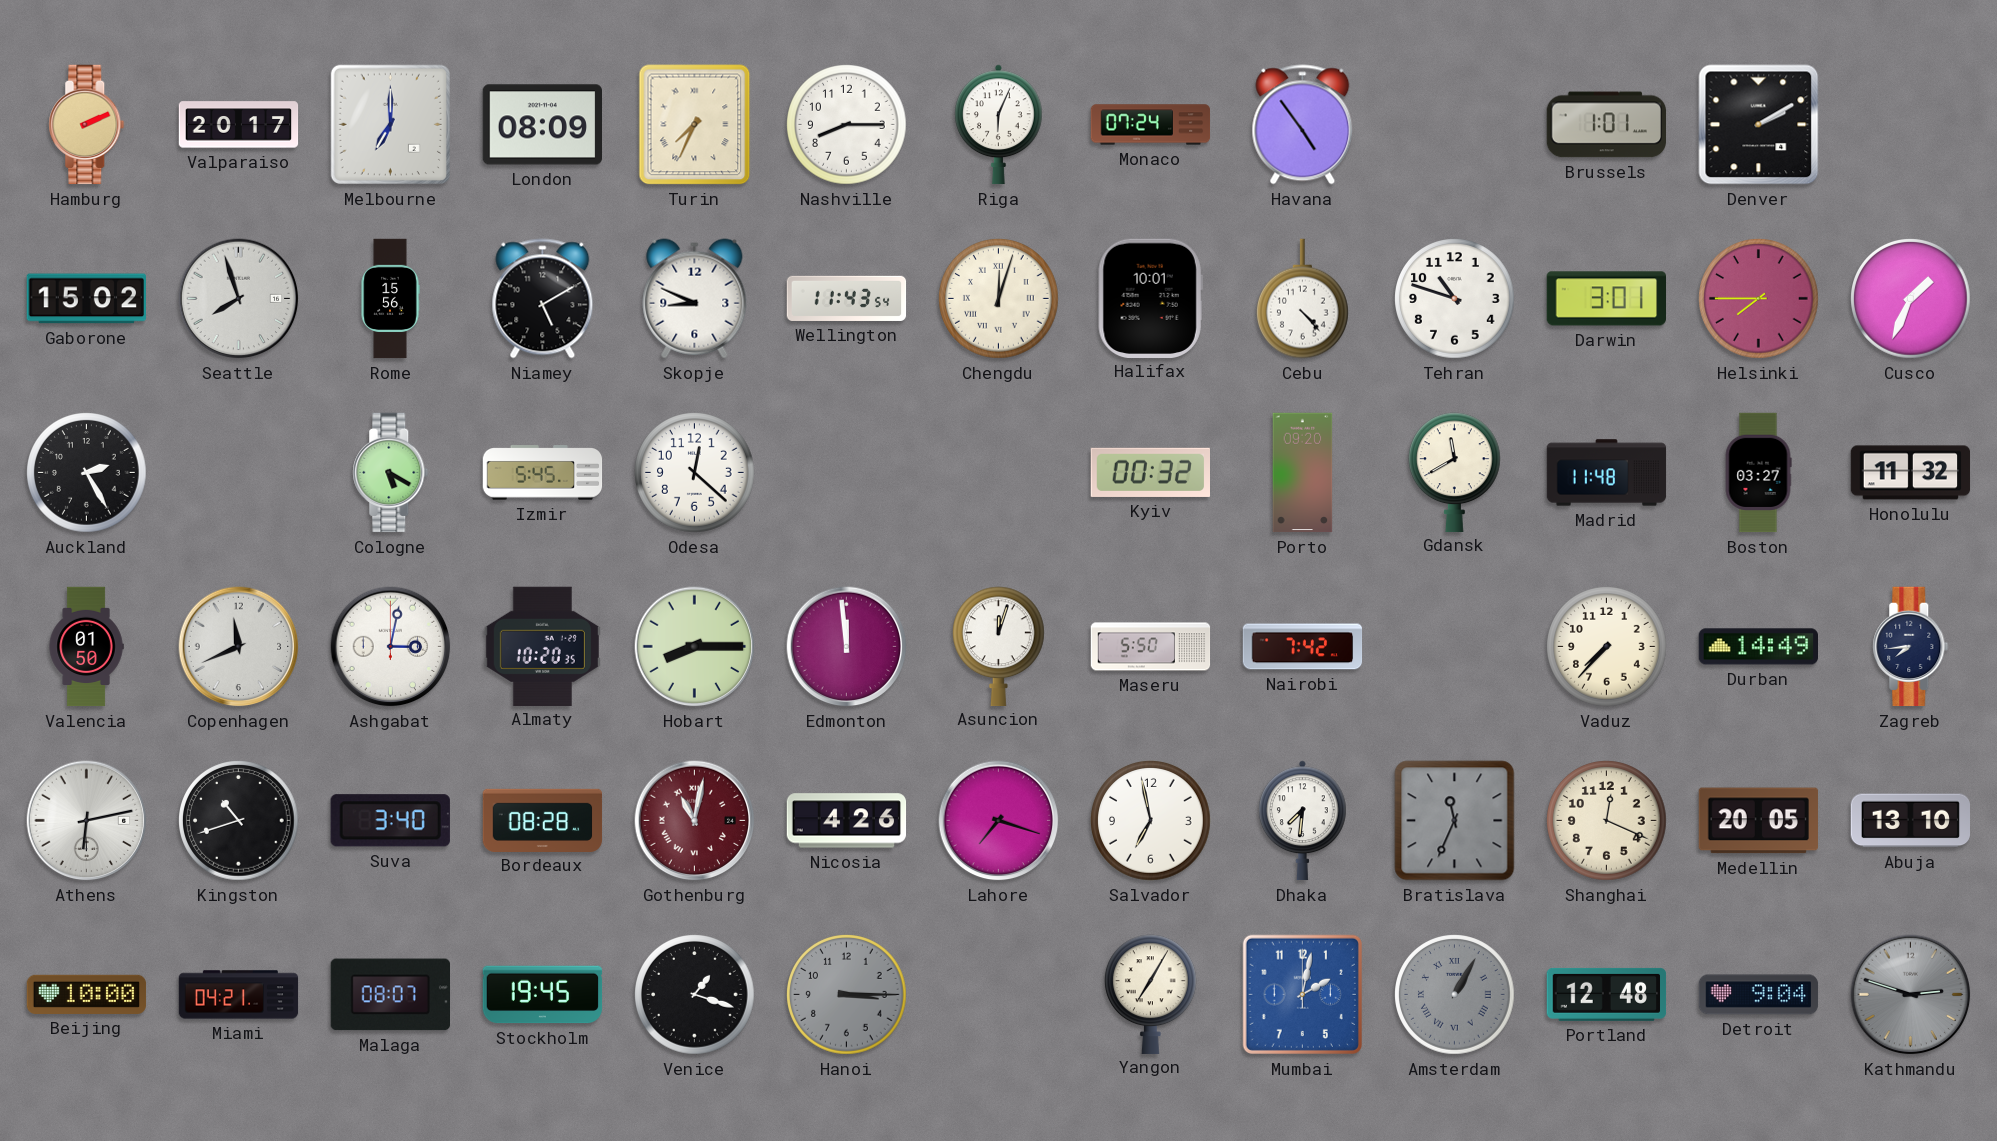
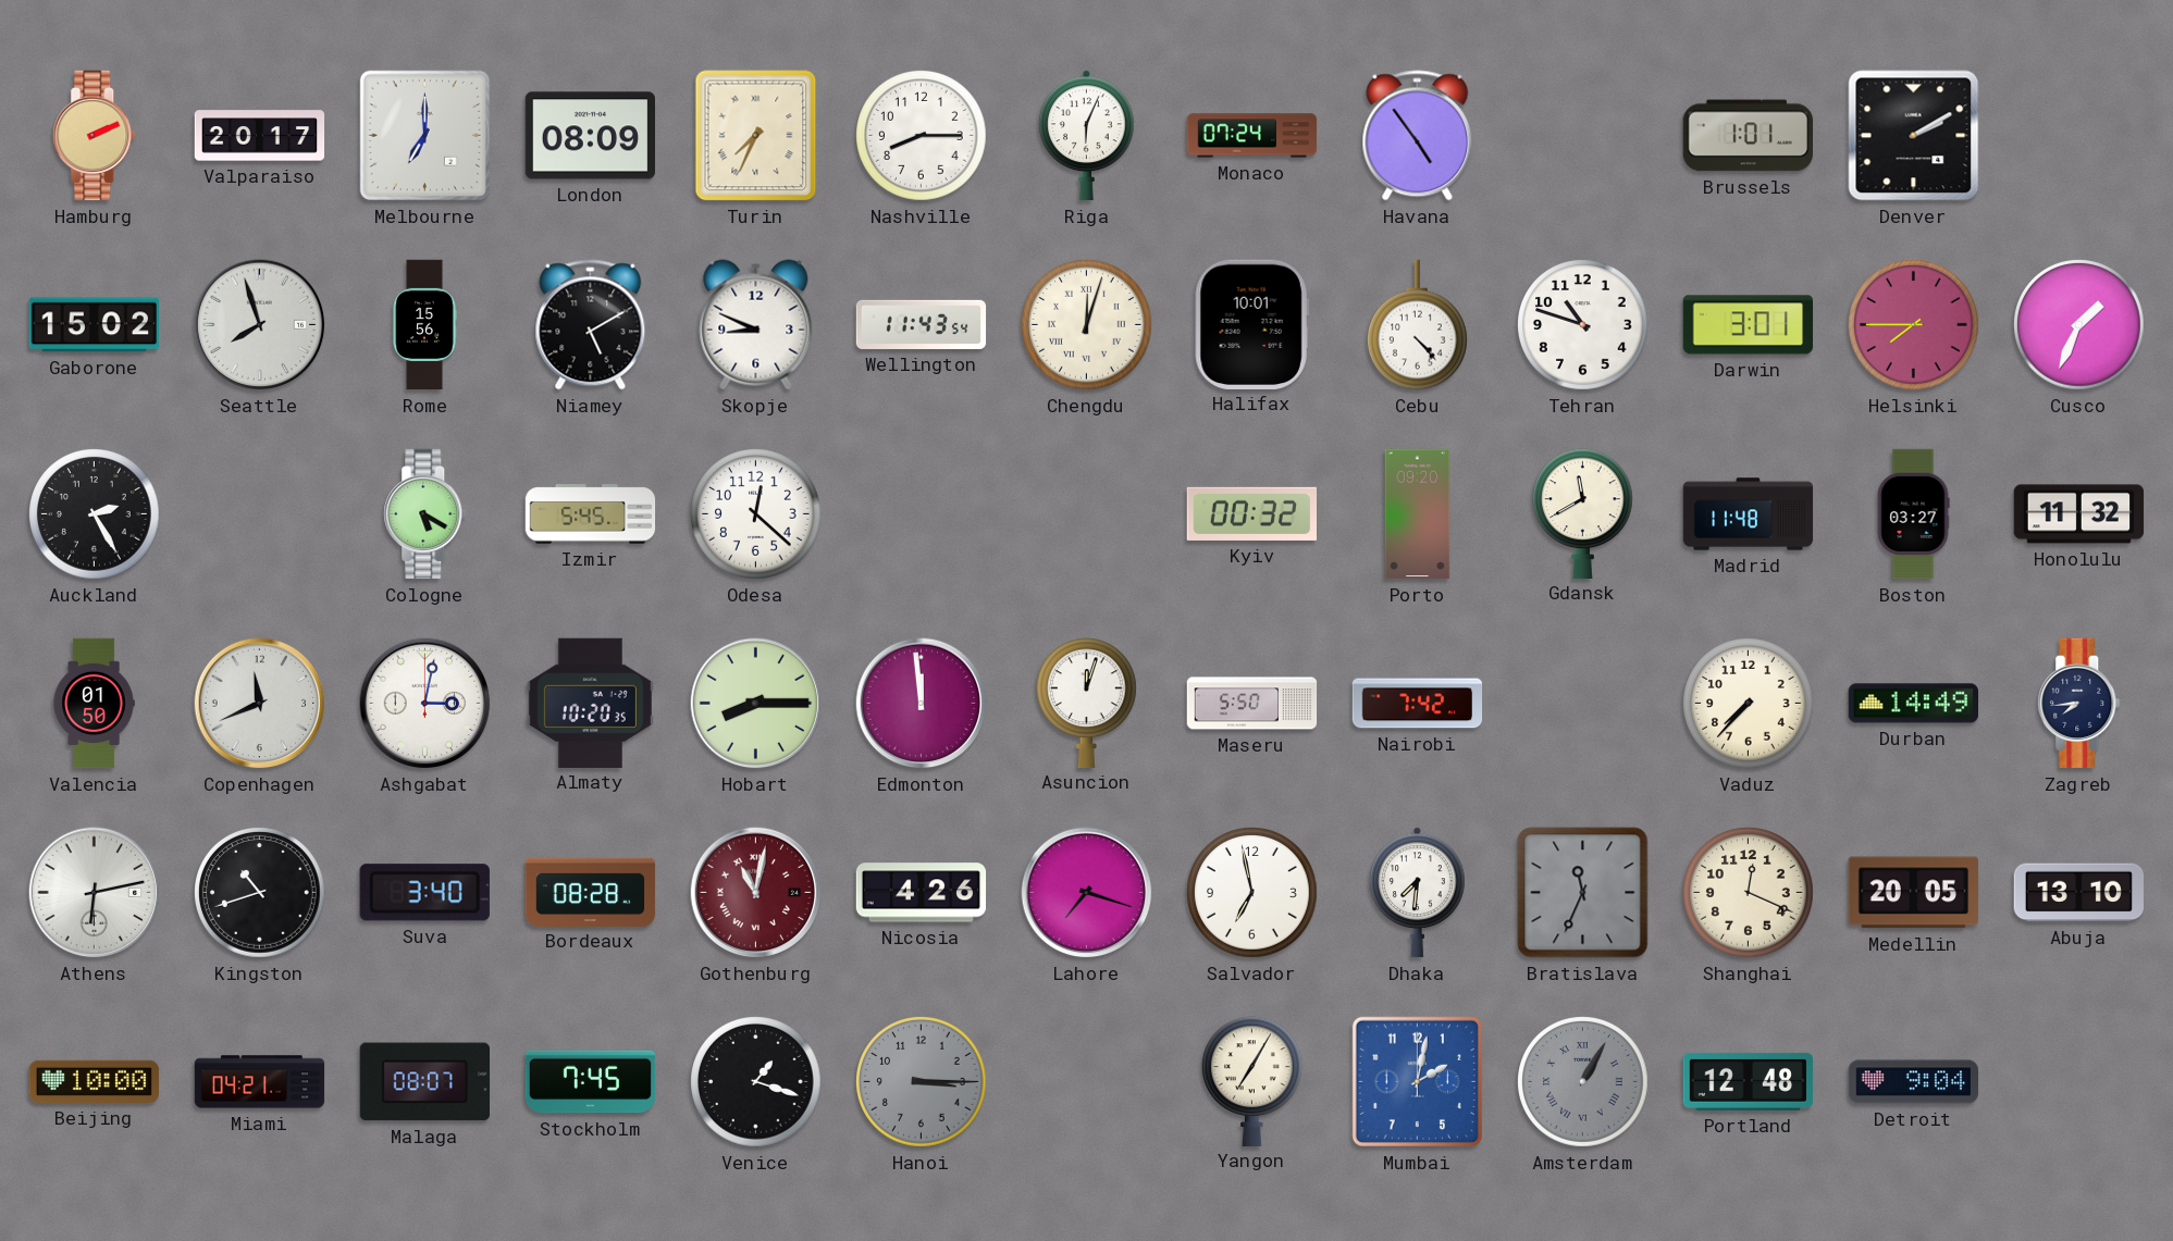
Stockholm: 19:45 -> 7:45
Kathmandu: 2:48 -> none
